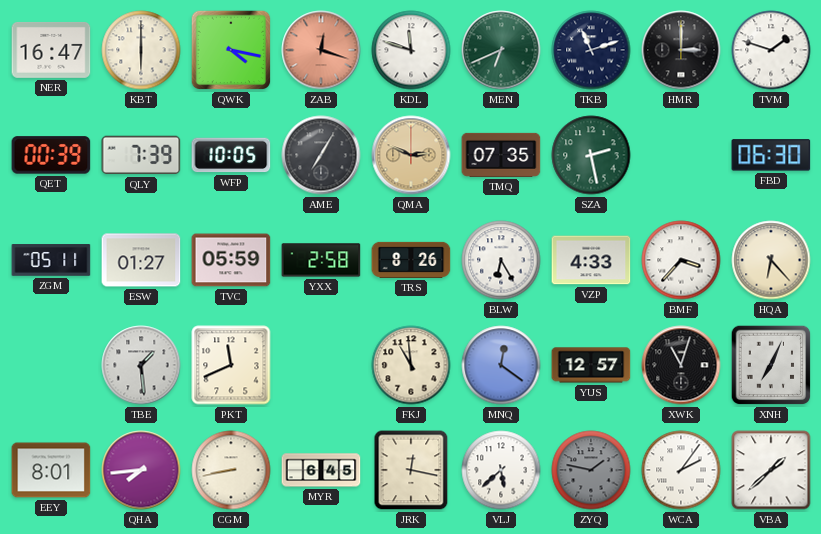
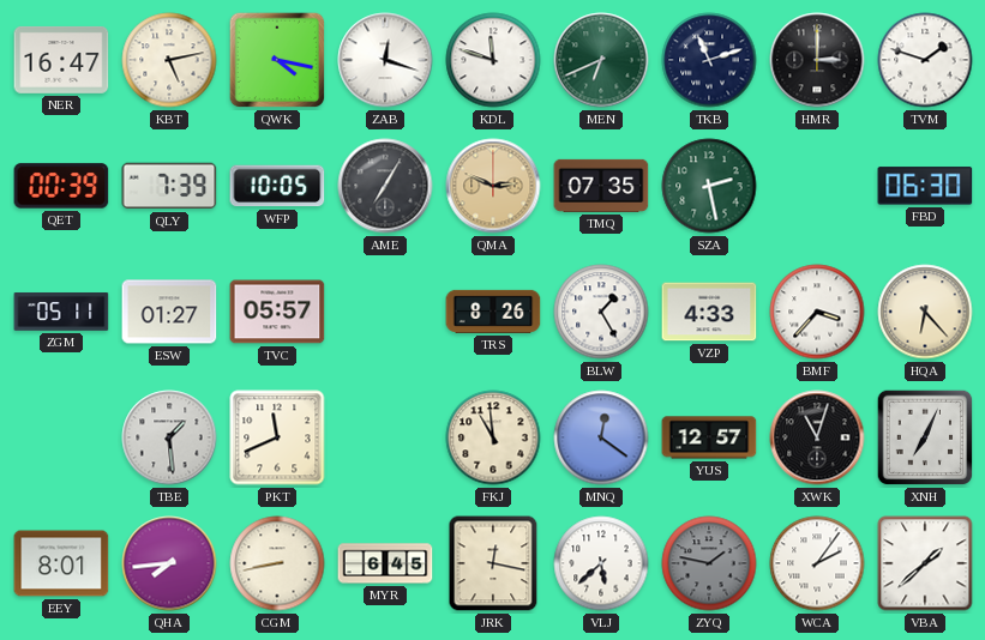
KBT: 6:00 -> 5:13
ZAB dial: salmon -> white
TVC: 05:59 -> 05:57
YXX: 2:58 -> none
BLW: 6:25 -> 1:25
